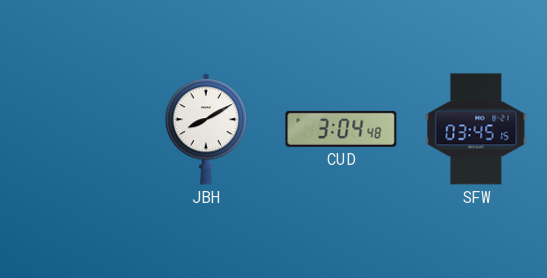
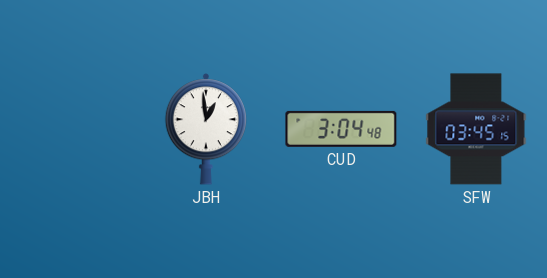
JBH: 8:10 -> 12:59
